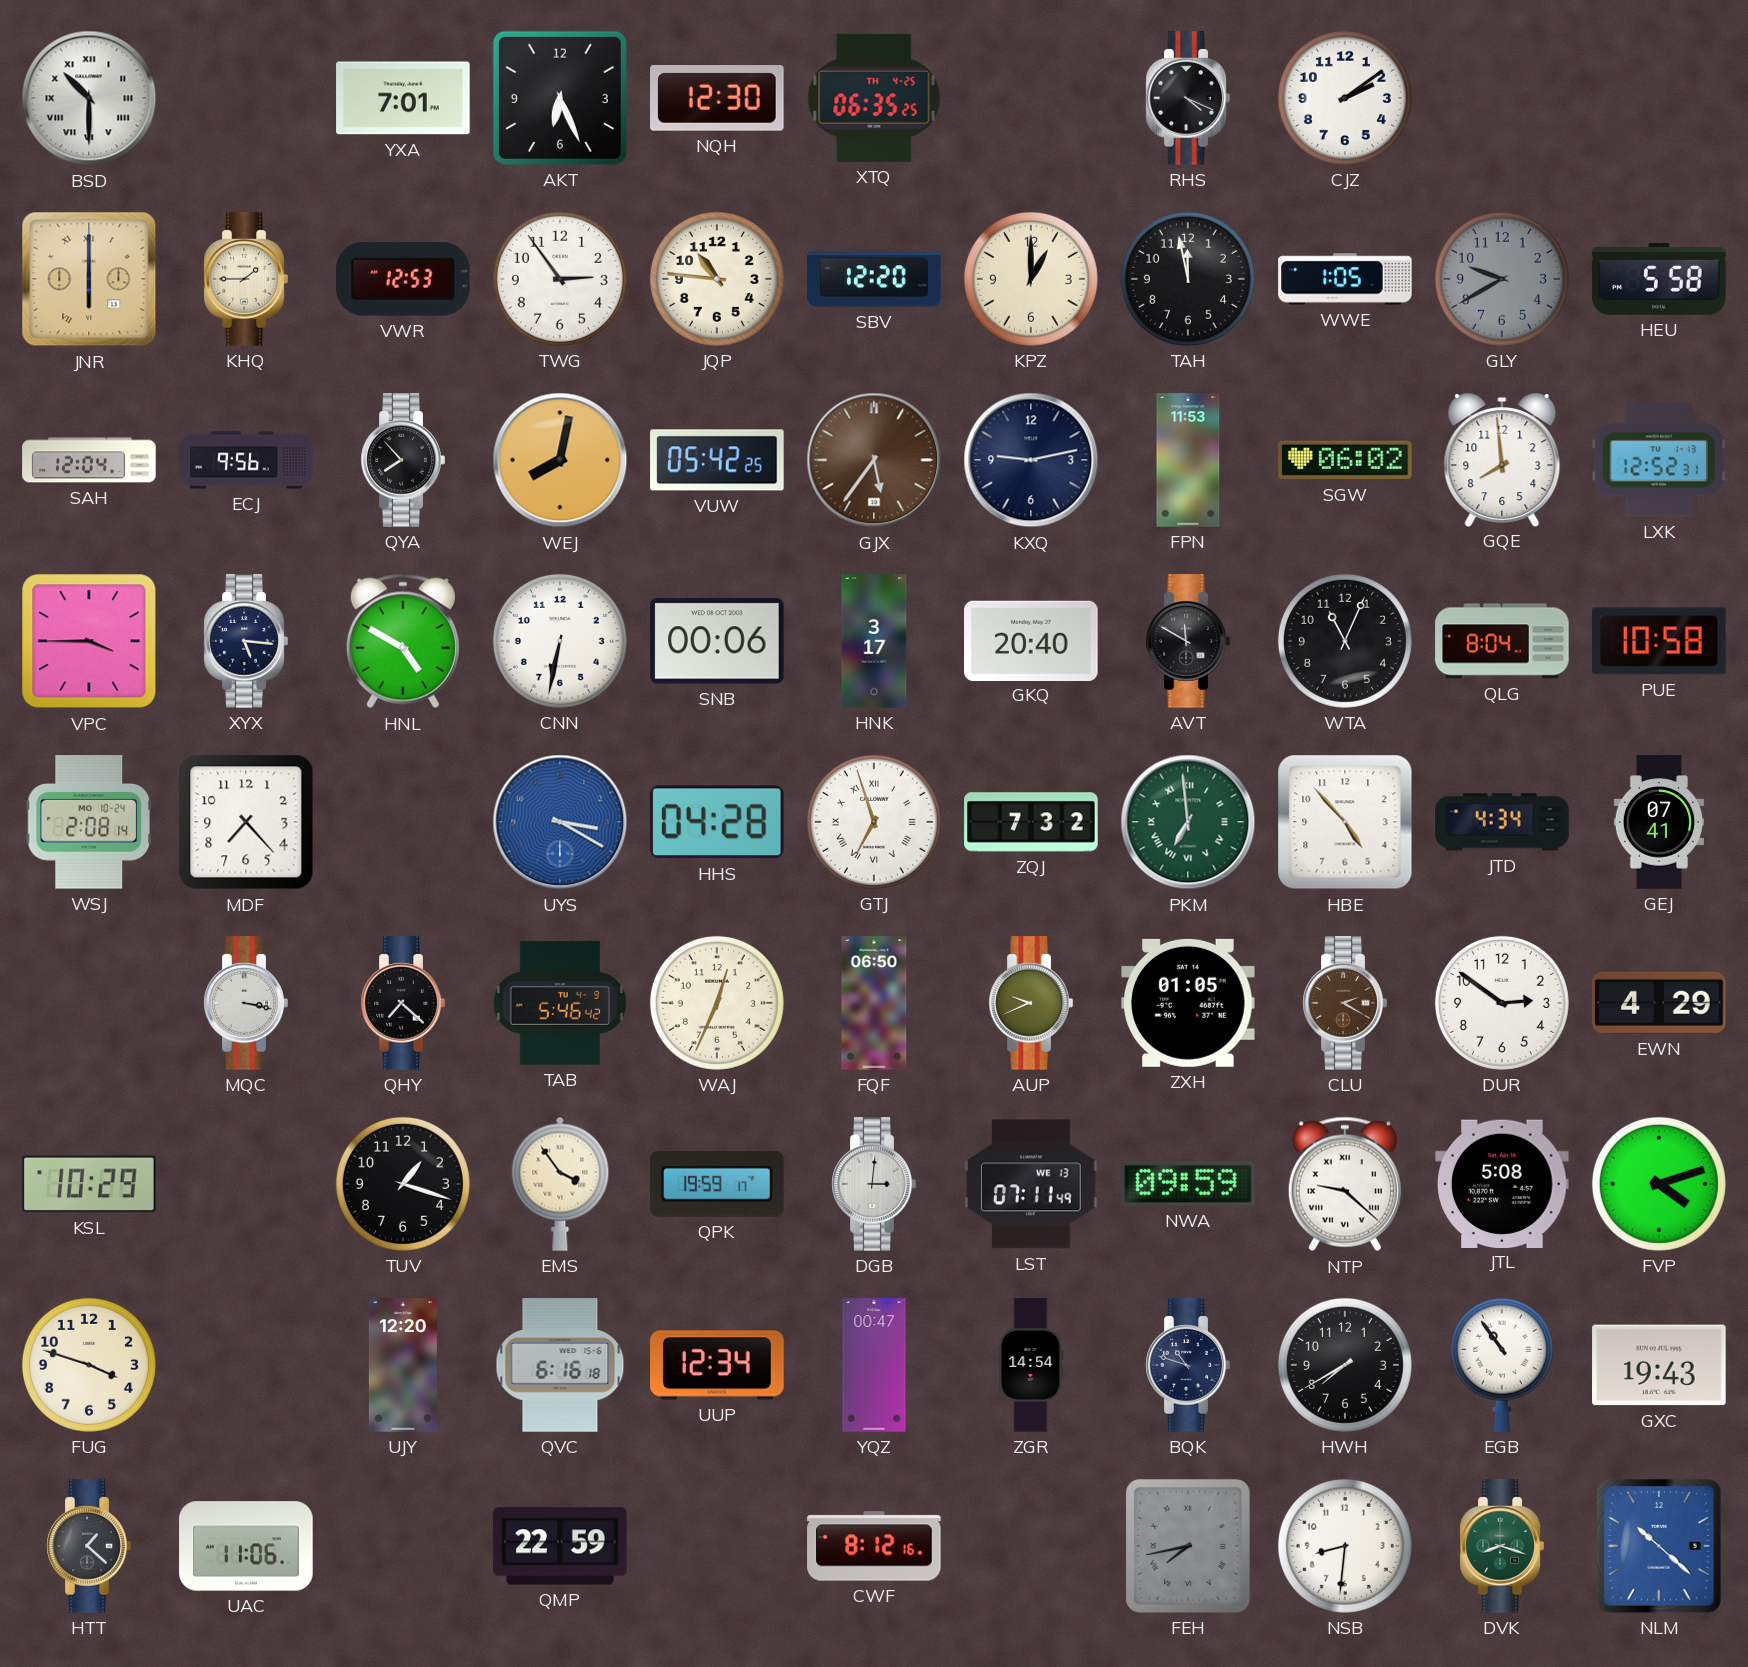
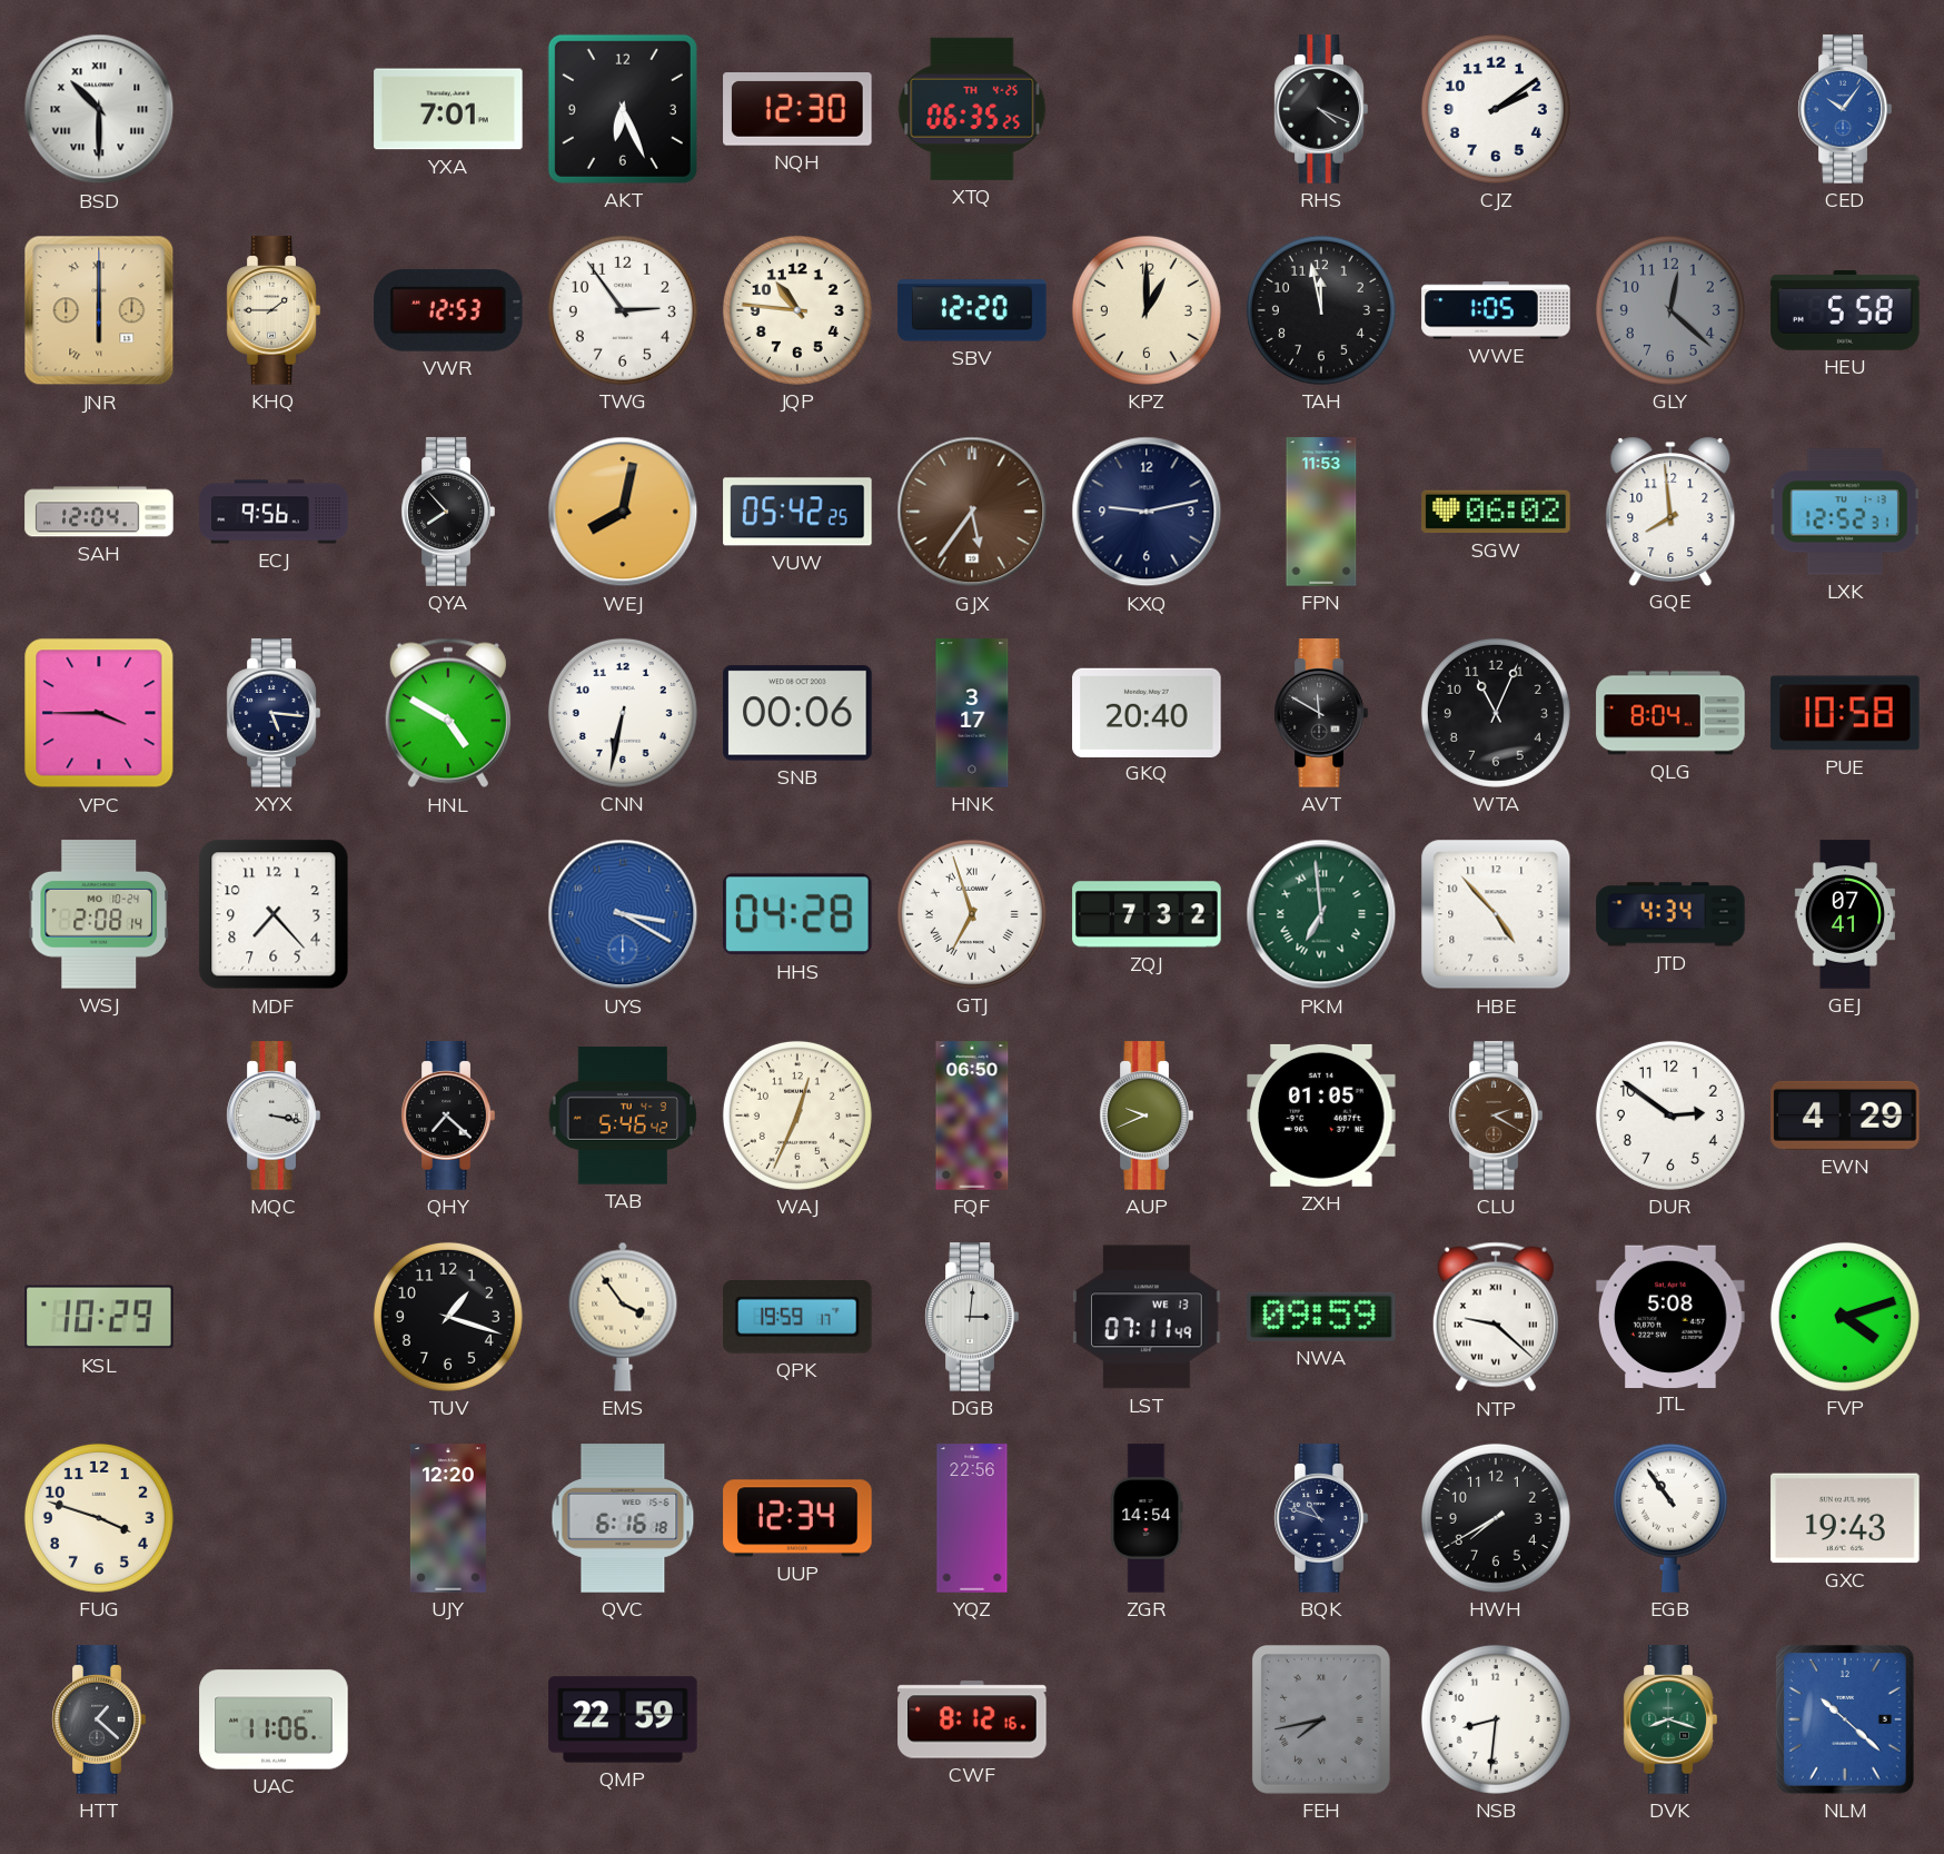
CED: none -> 10:06
GLY: 9:40 -> 12:22
YQZ: 00:47 -> 22:56
